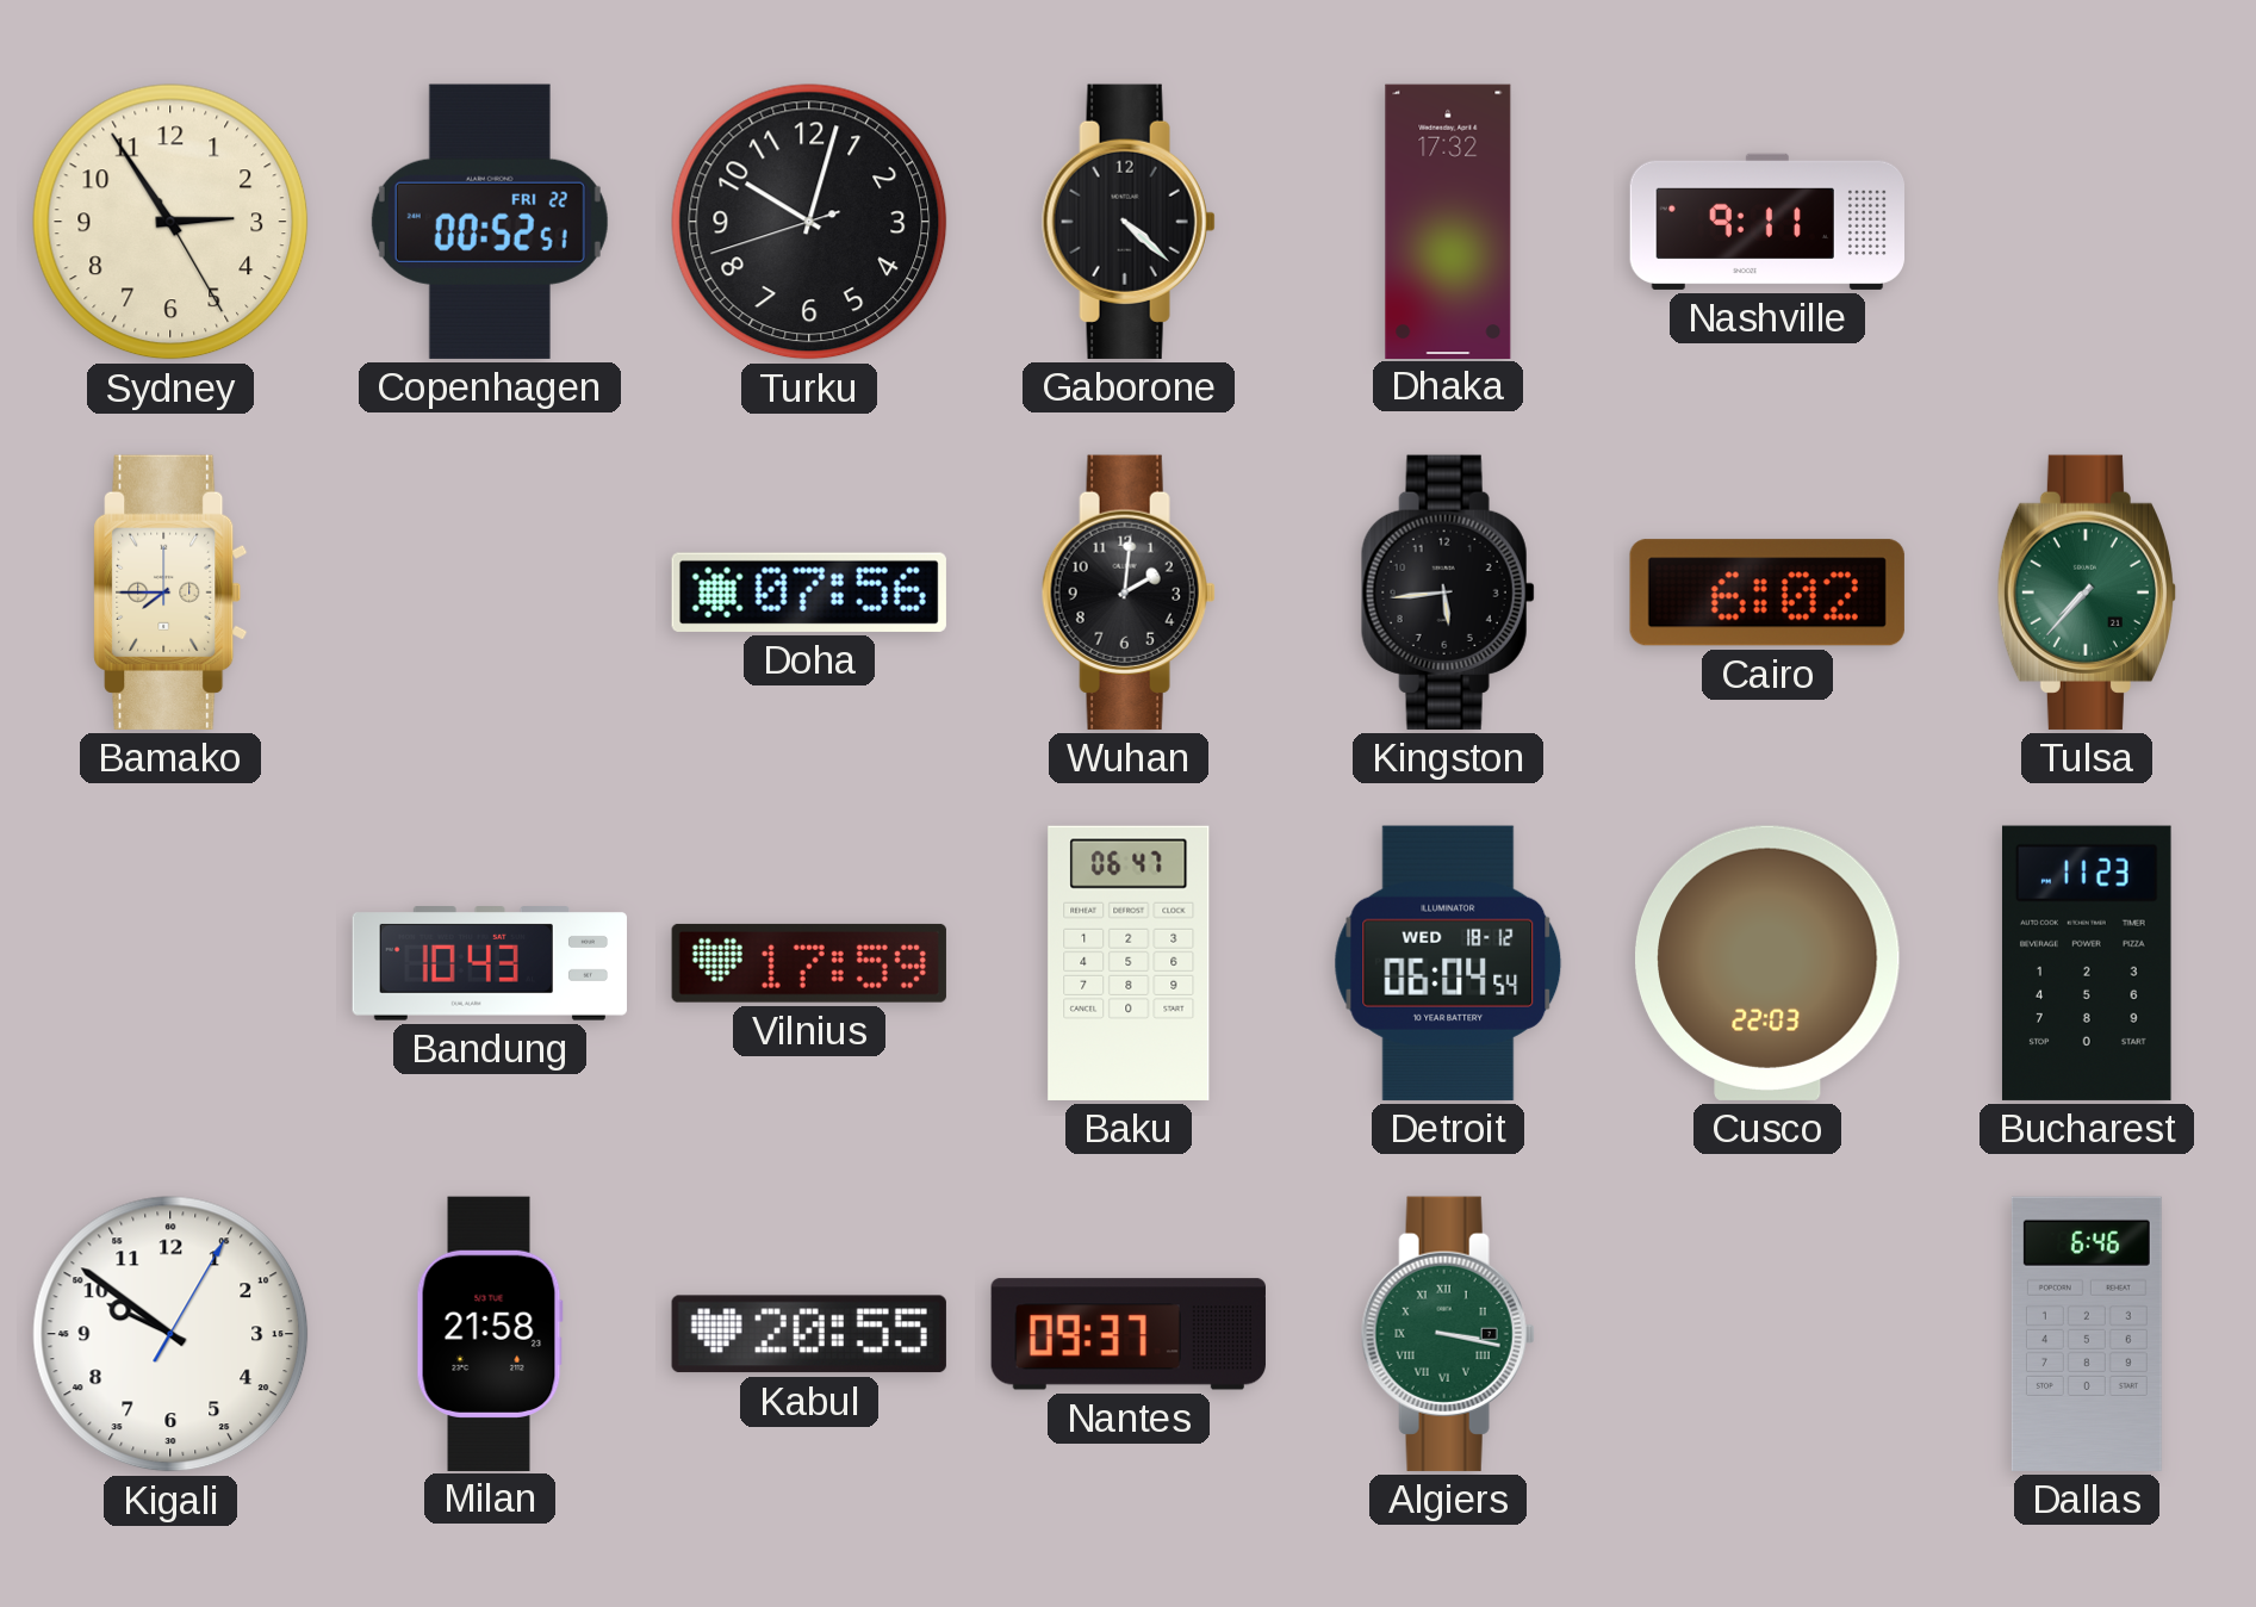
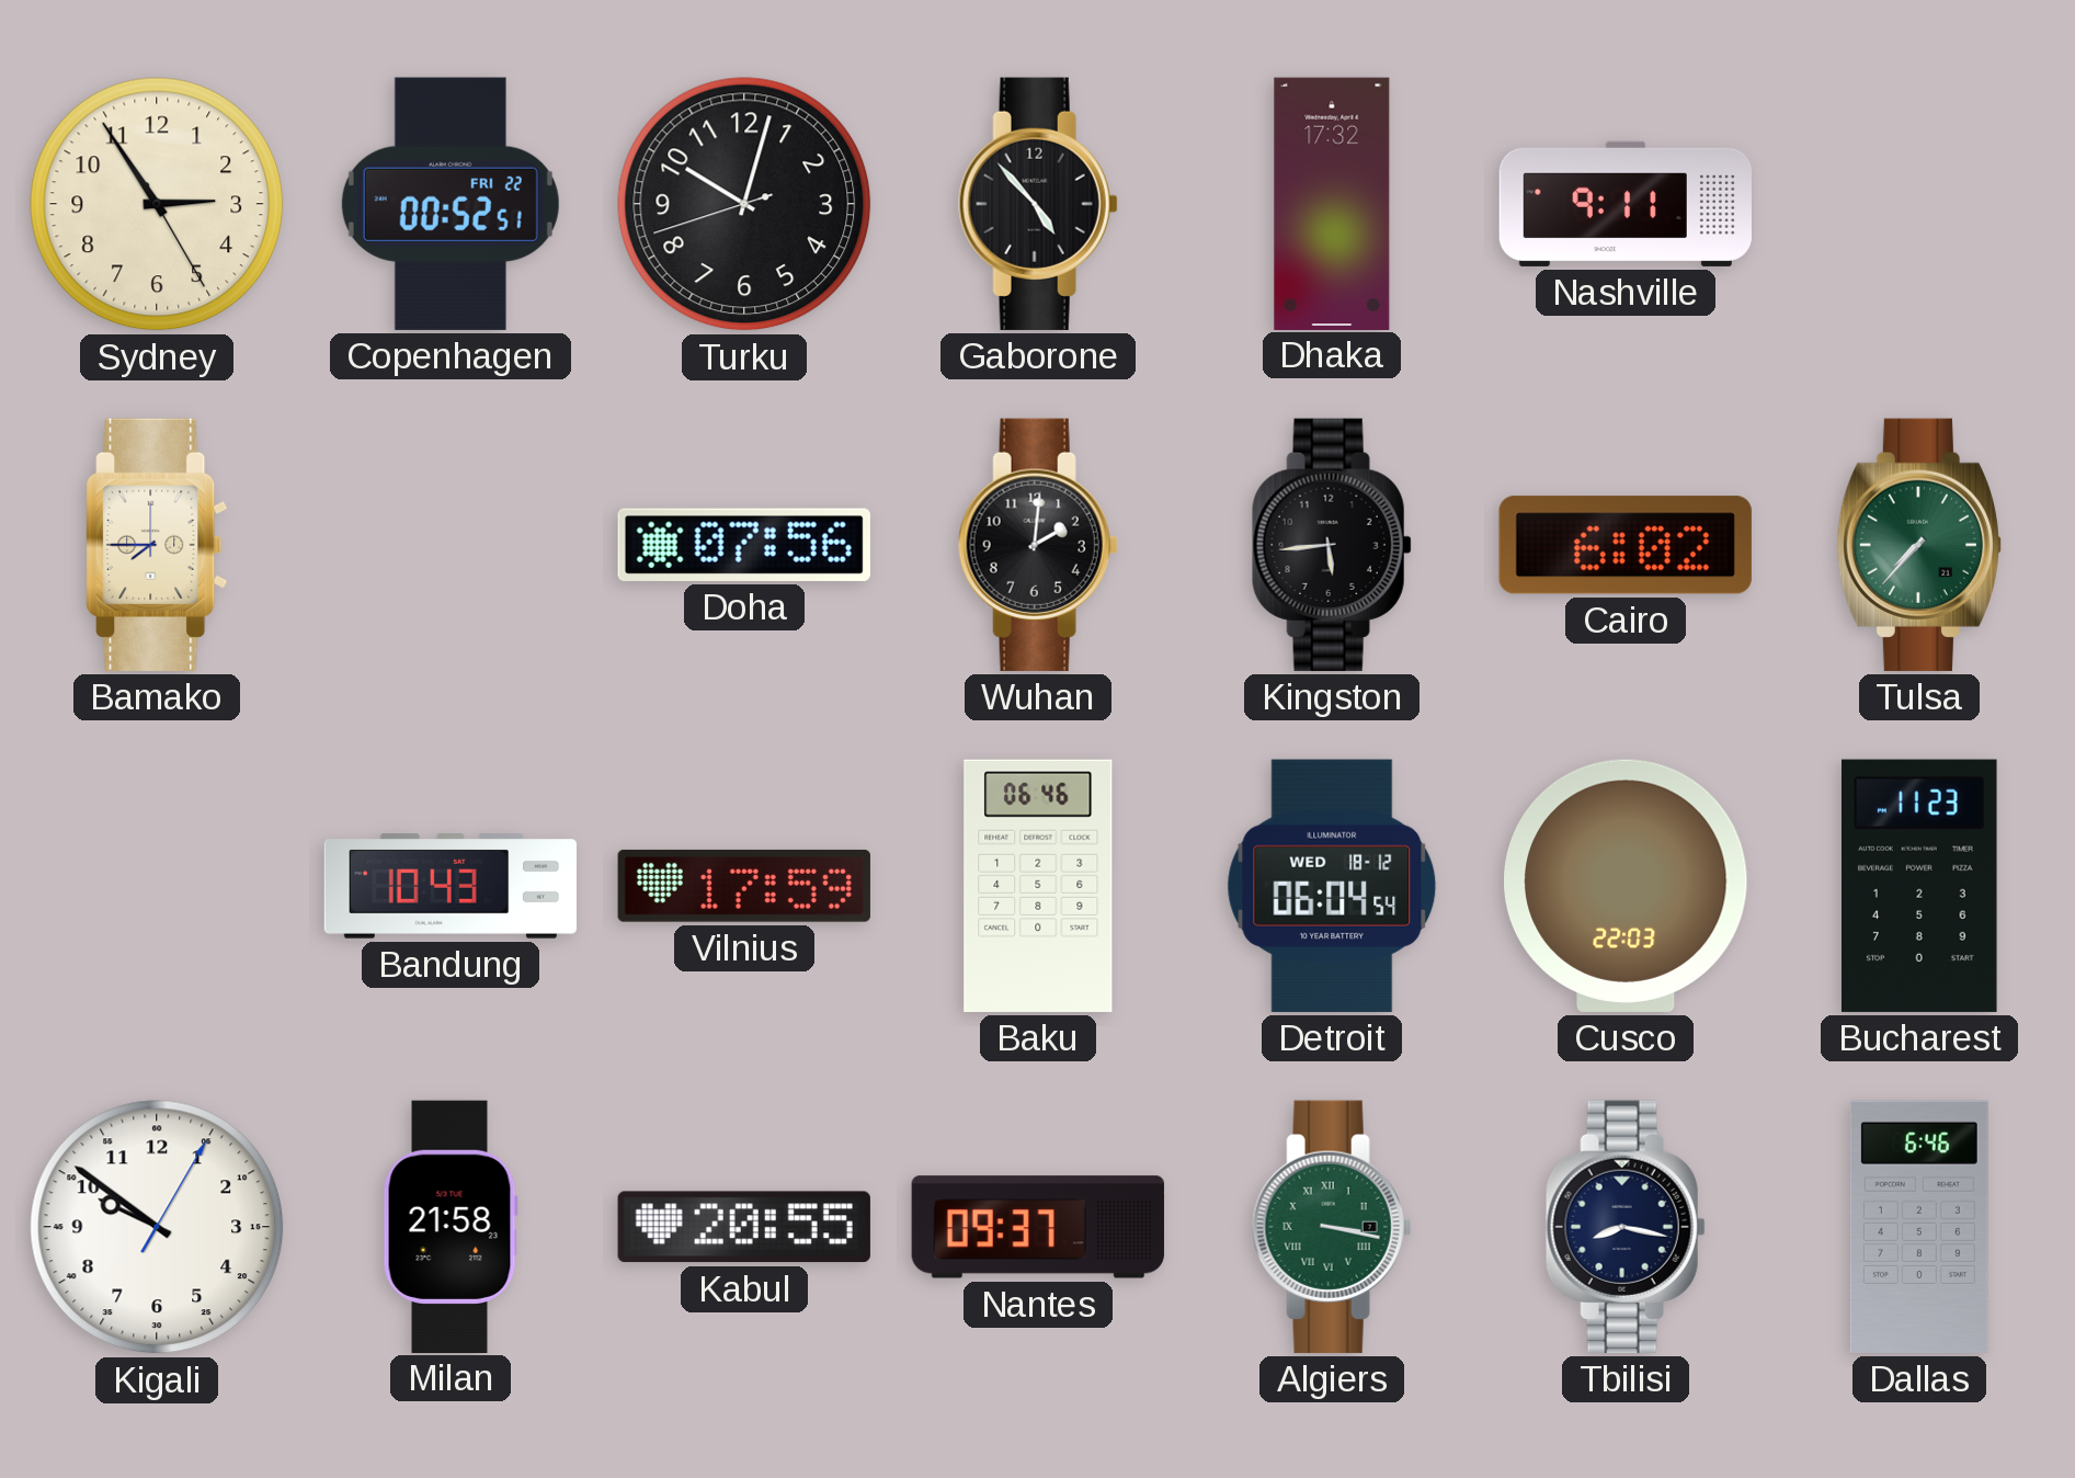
Gaborone: 4:22 -> 4:53
Baku: 06:47 -> 06:46
Tbilisi: none -> 8:17
